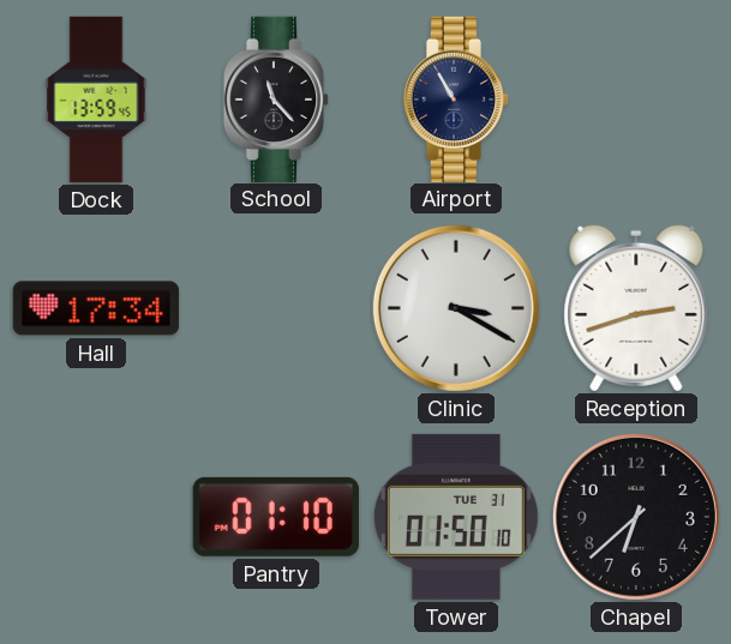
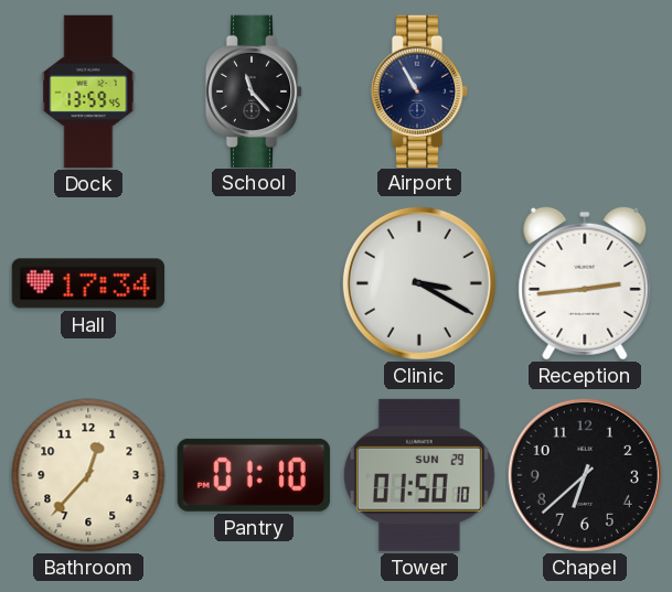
Reception: 2:42 -> 2:44
Bathroom: none -> 12:37
Tower date: TUE 31 -> SUN 29
